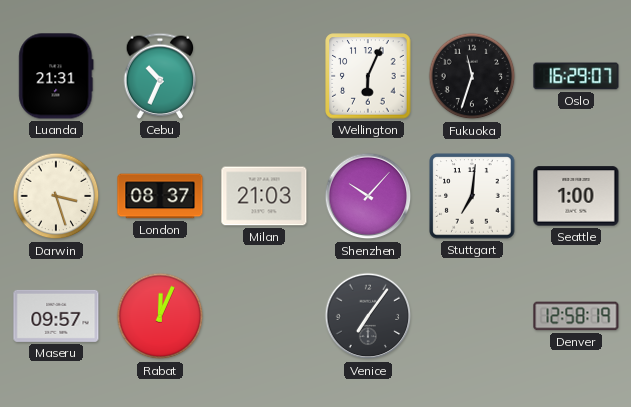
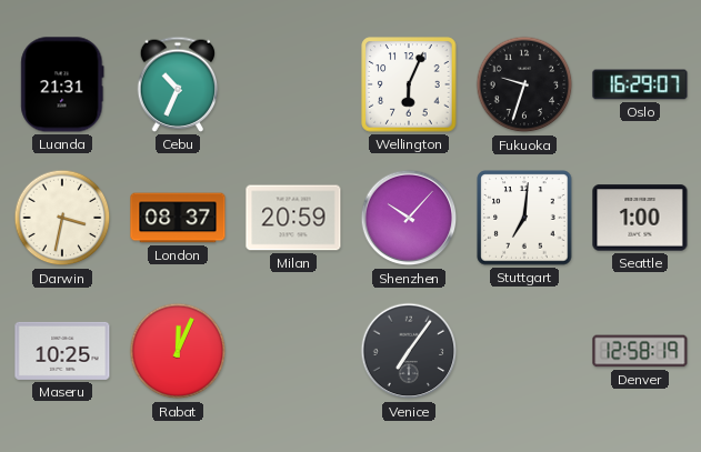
Fukuoka: 11:33 -> 9:33
Darwin: 3:27 -> 3:32
Milan: 21:03 -> 20:59
Maseru: 09:57 -> 10:25
